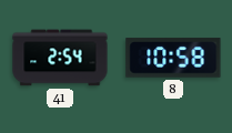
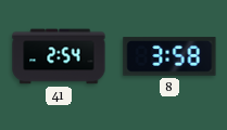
8: 10:58 -> 3:58
